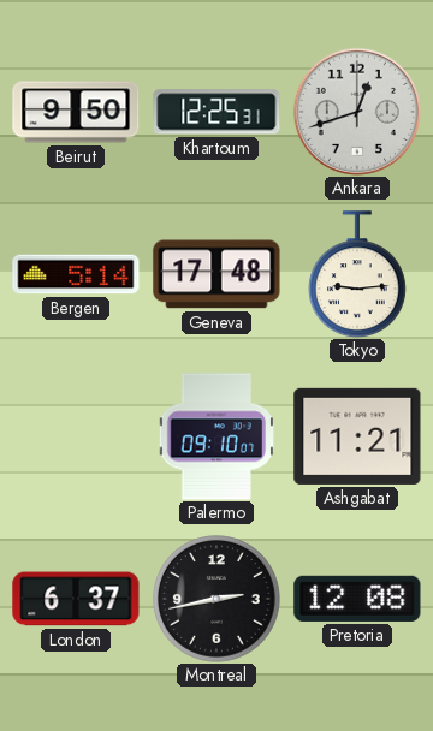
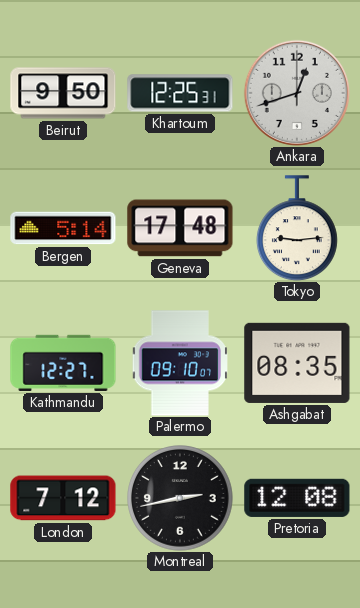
Kathmandu: none -> 12:27
Ashgabat: 11:21 -> 08:35
London: 6:37 -> 7:12
